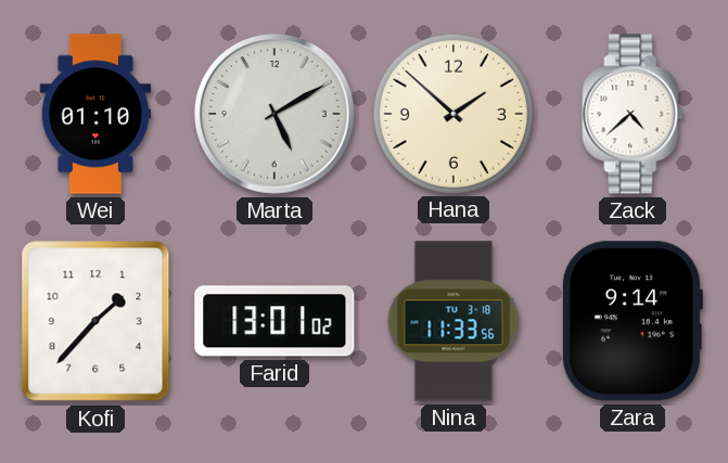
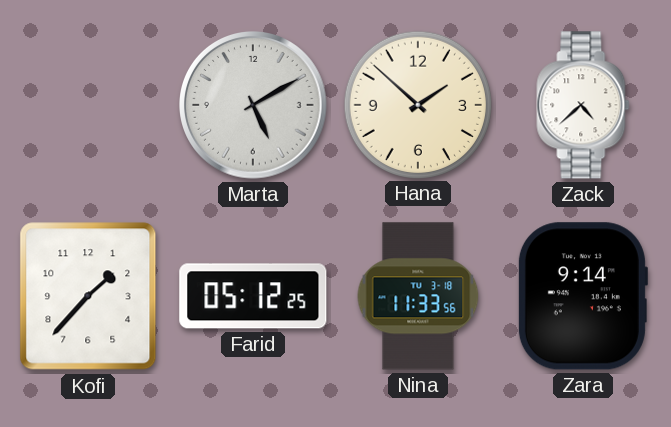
Wei: 01:10 -> none
Farid: 13:01 -> 05:12
